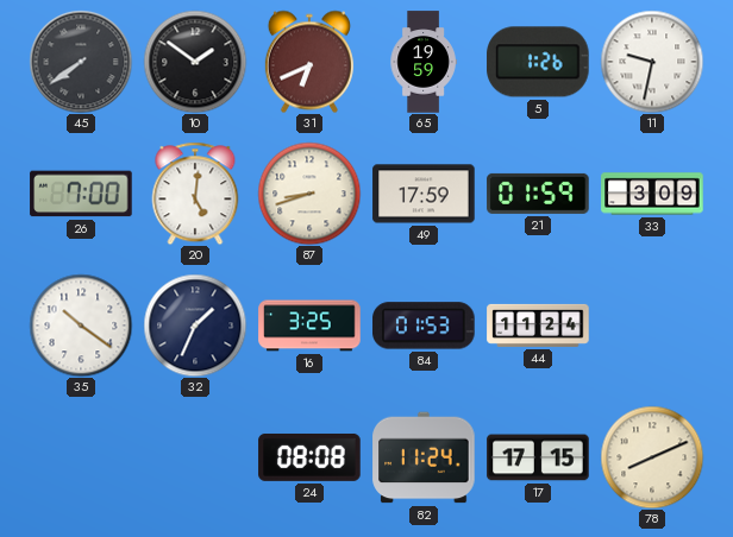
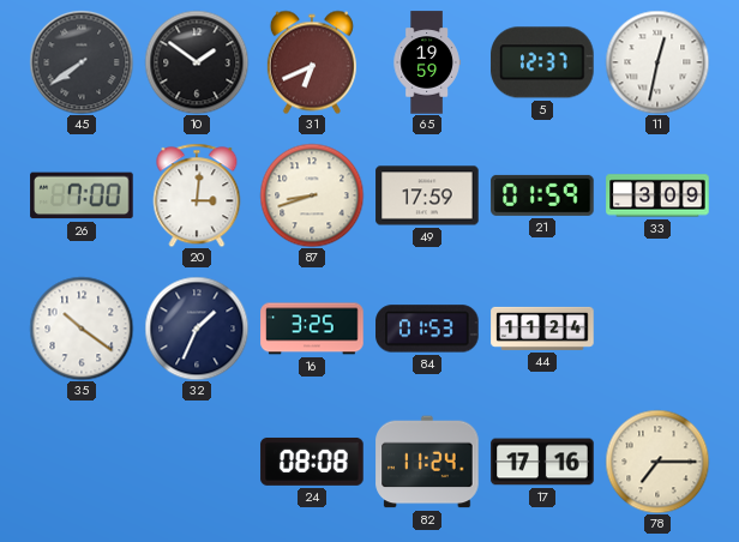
5: 1:26 -> 12:37
11: 9:32 -> 12:32
20: 5:01 -> 3:01
17: 17:15 -> 17:16
78: 8:11 -> 7:15
